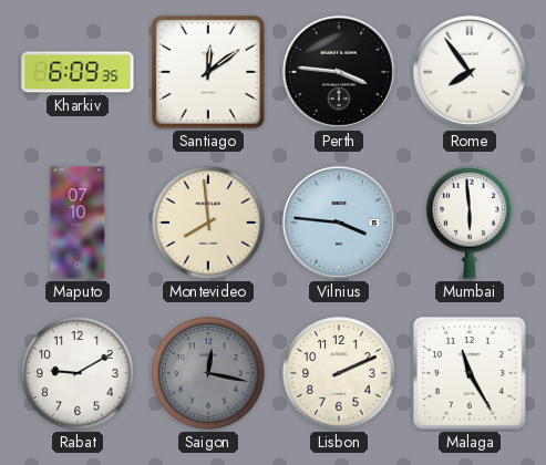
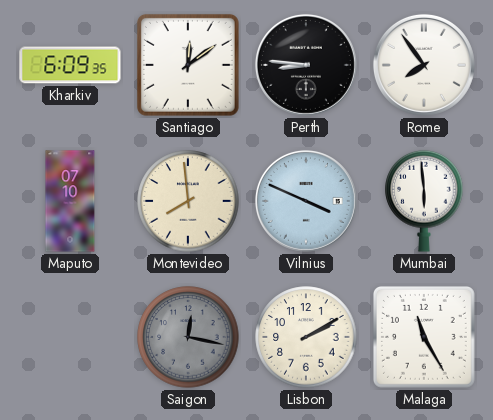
Perth: 3:46 -> 8:46
Vilnius: 3:46 -> 3:49
Rabat: 9:10 -> none
Lisbon: 2:11 -> 2:10
